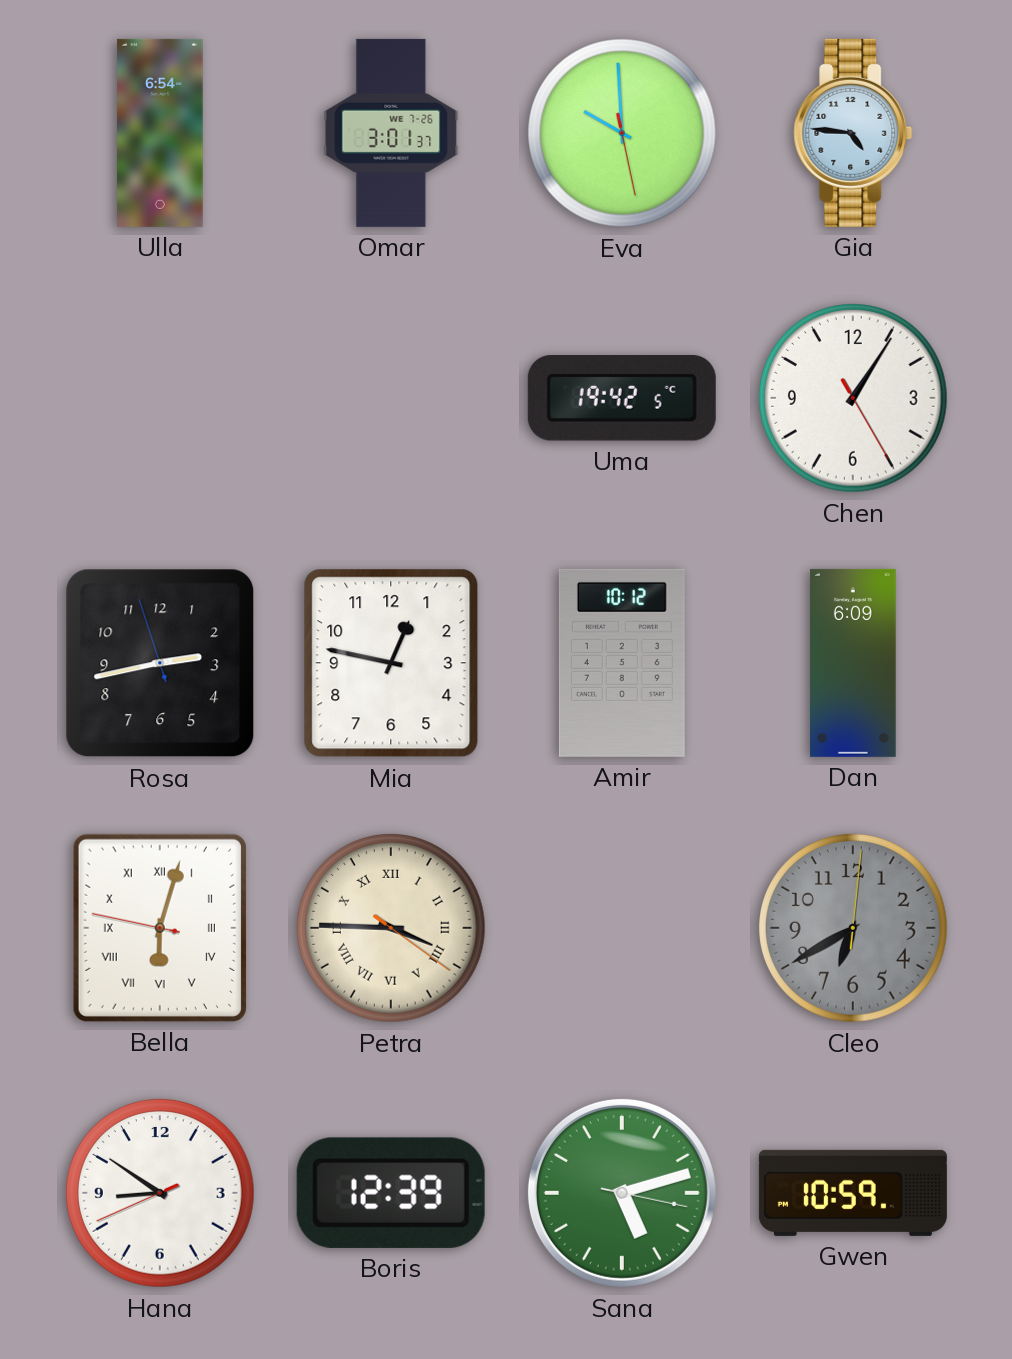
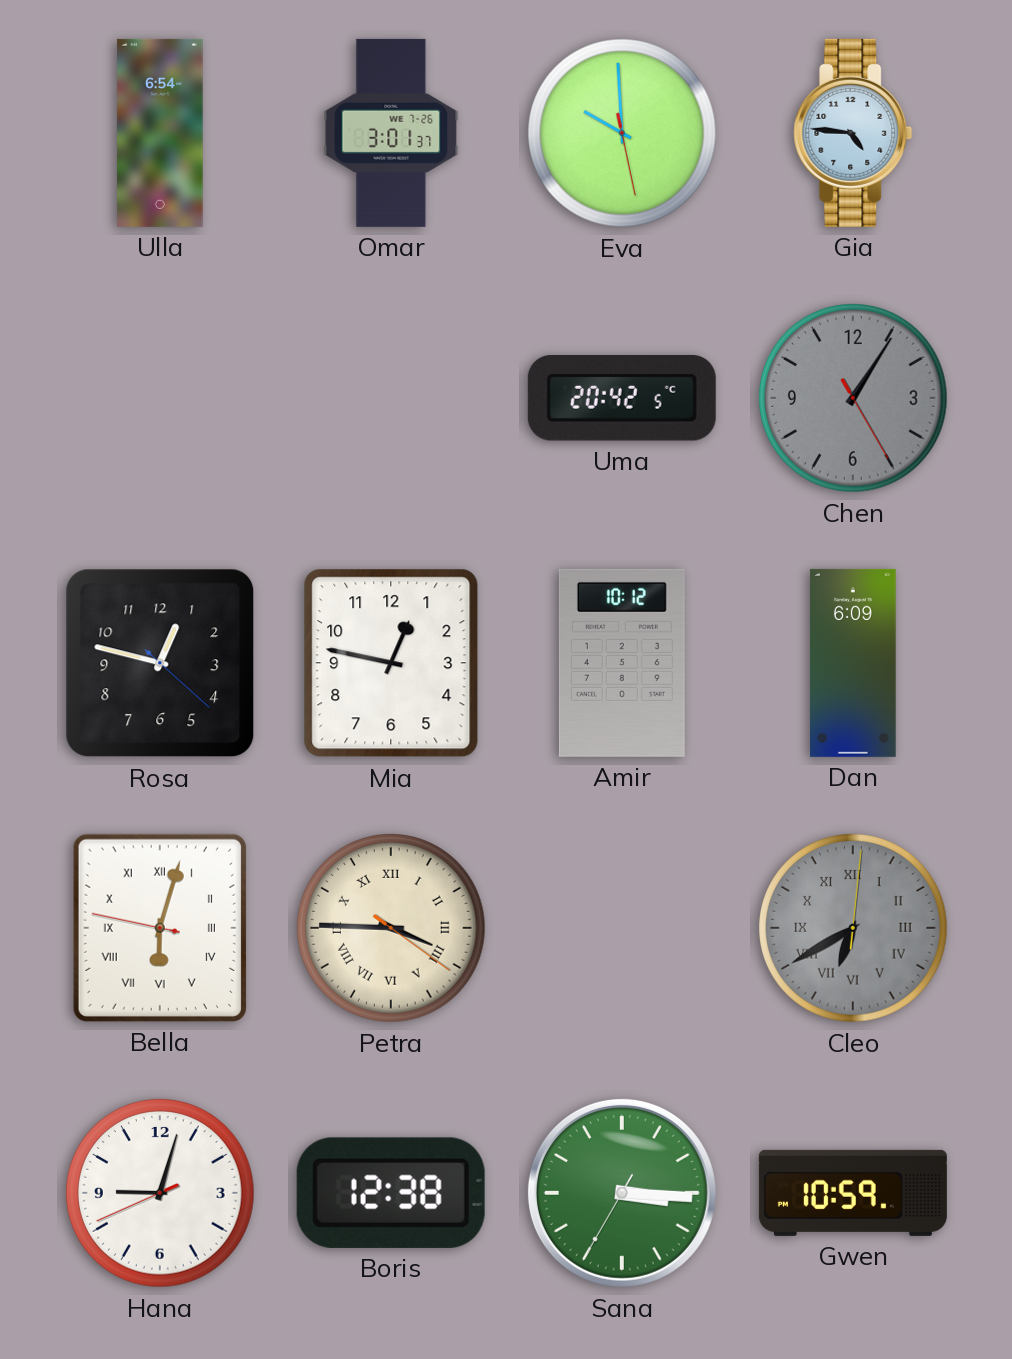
Uma: 19:42 -> 20:42
Chen dial: white -> grey
Rosa: 2:42 -> 12:47
Cleo numerals: Arabic -> Roman
Hana: 8:50 -> 9:02
Boris: 12:39 -> 12:38
Sana: 5:12 -> 3:15
